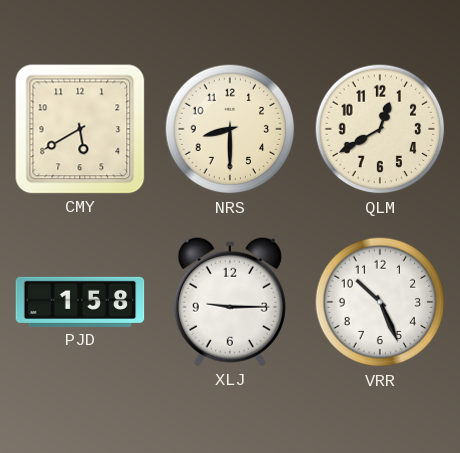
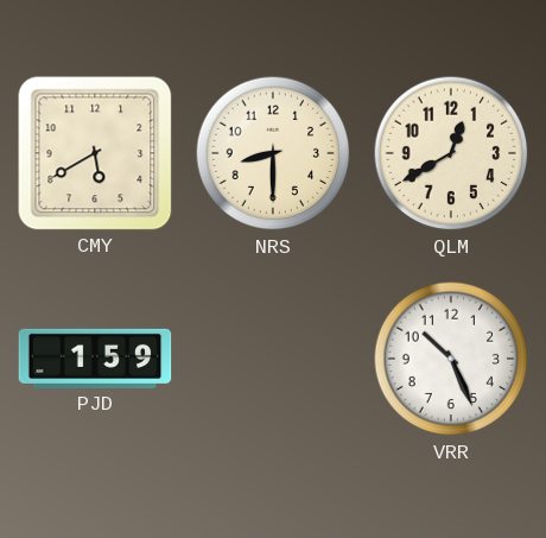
PJD: 1:58 -> 1:59
XLJ: 9:15 -> none
